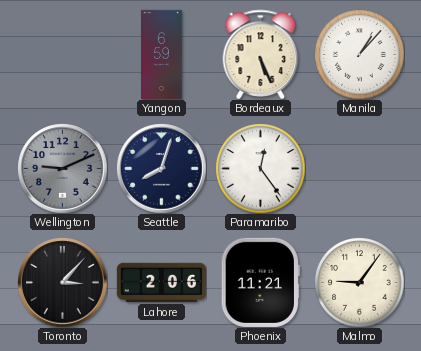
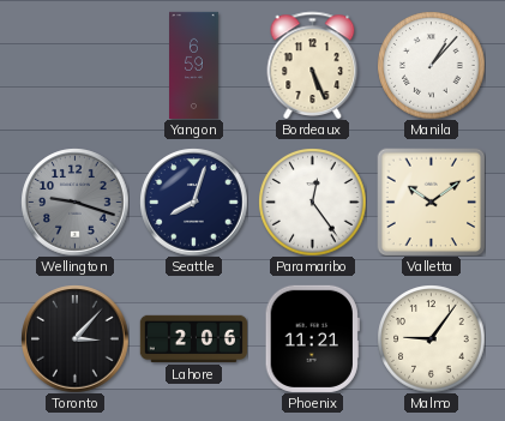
Wellington: 9:11 -> 9:18
Valletta: none -> 10:09
